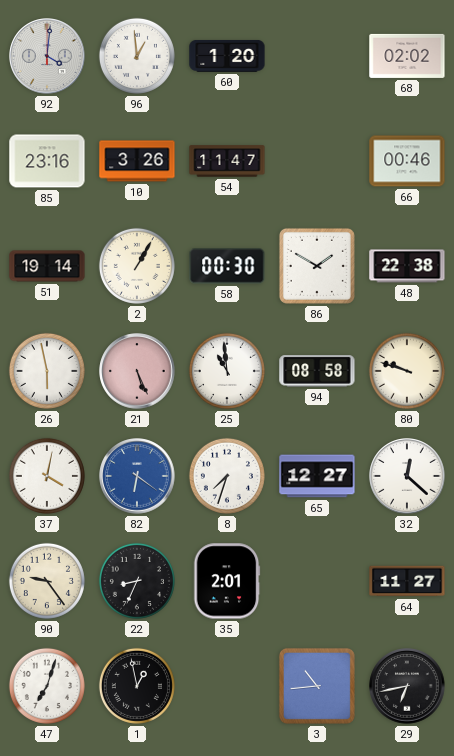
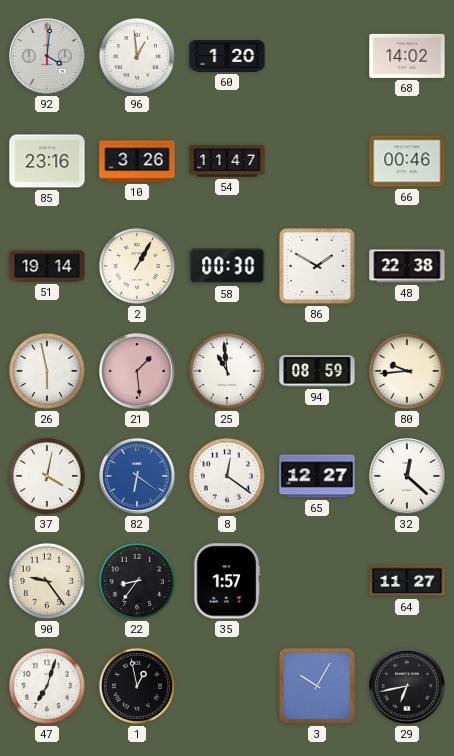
68: 02:02 -> 14:02
21: 5:26 -> 1:29
94: 08:58 -> 08:59
80: 9:48 -> 9:44
8: 7:33 -> 12:21
22: 8:34 -> 8:36
35: 2:01 -> 1:57
3: 10:44 -> 10:05
